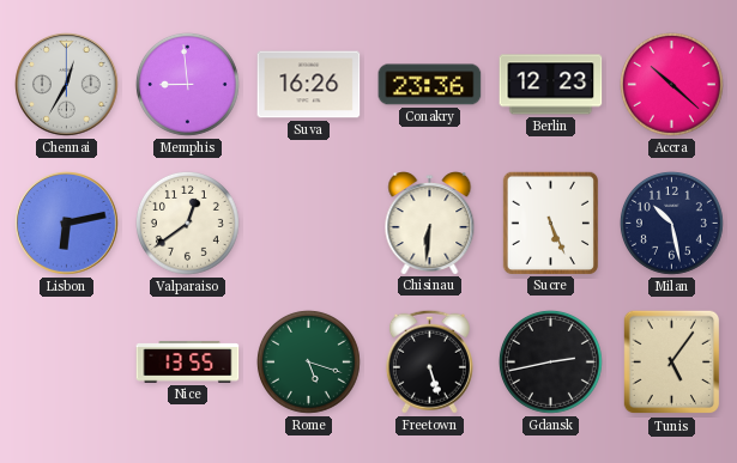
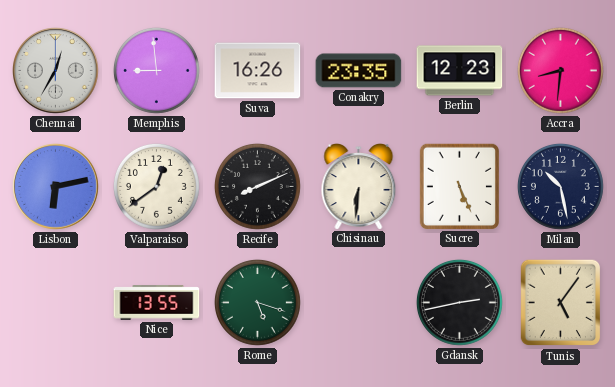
Conakry: 23:36 -> 23:35
Accra: 10:22 -> 8:31
Recife: none -> 8:11
Freetown: 5:27 -> none
